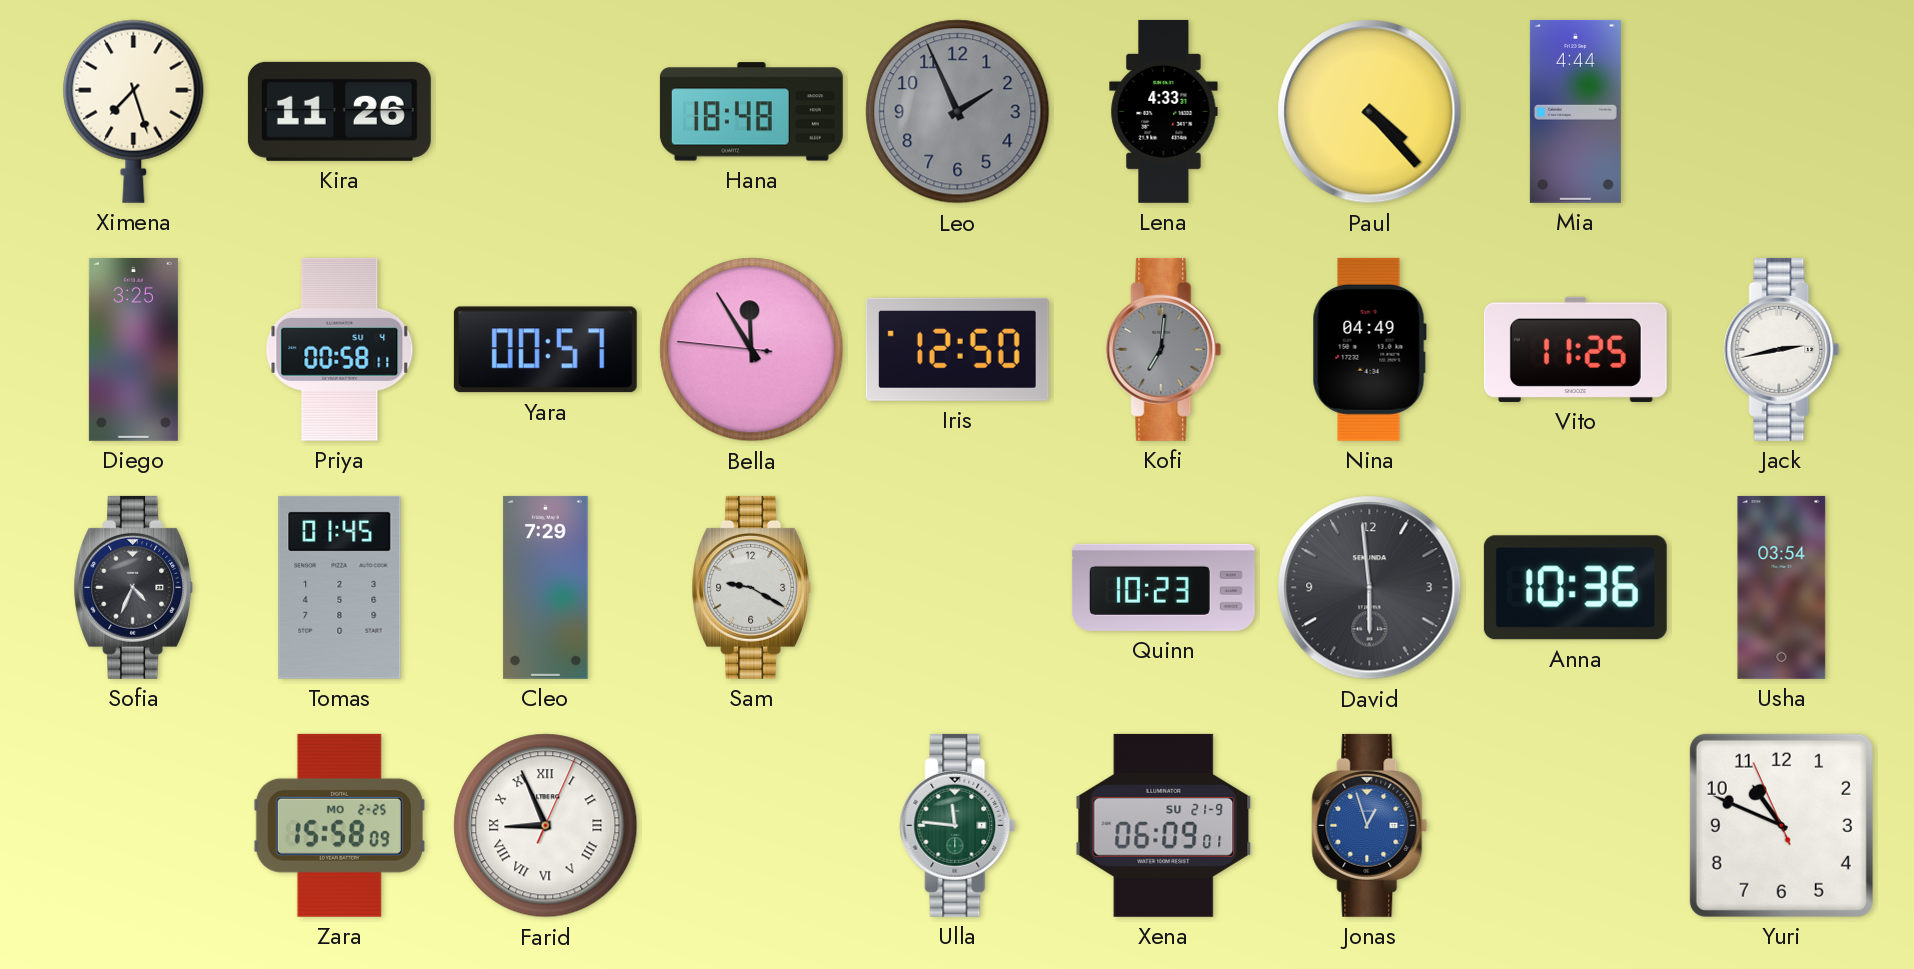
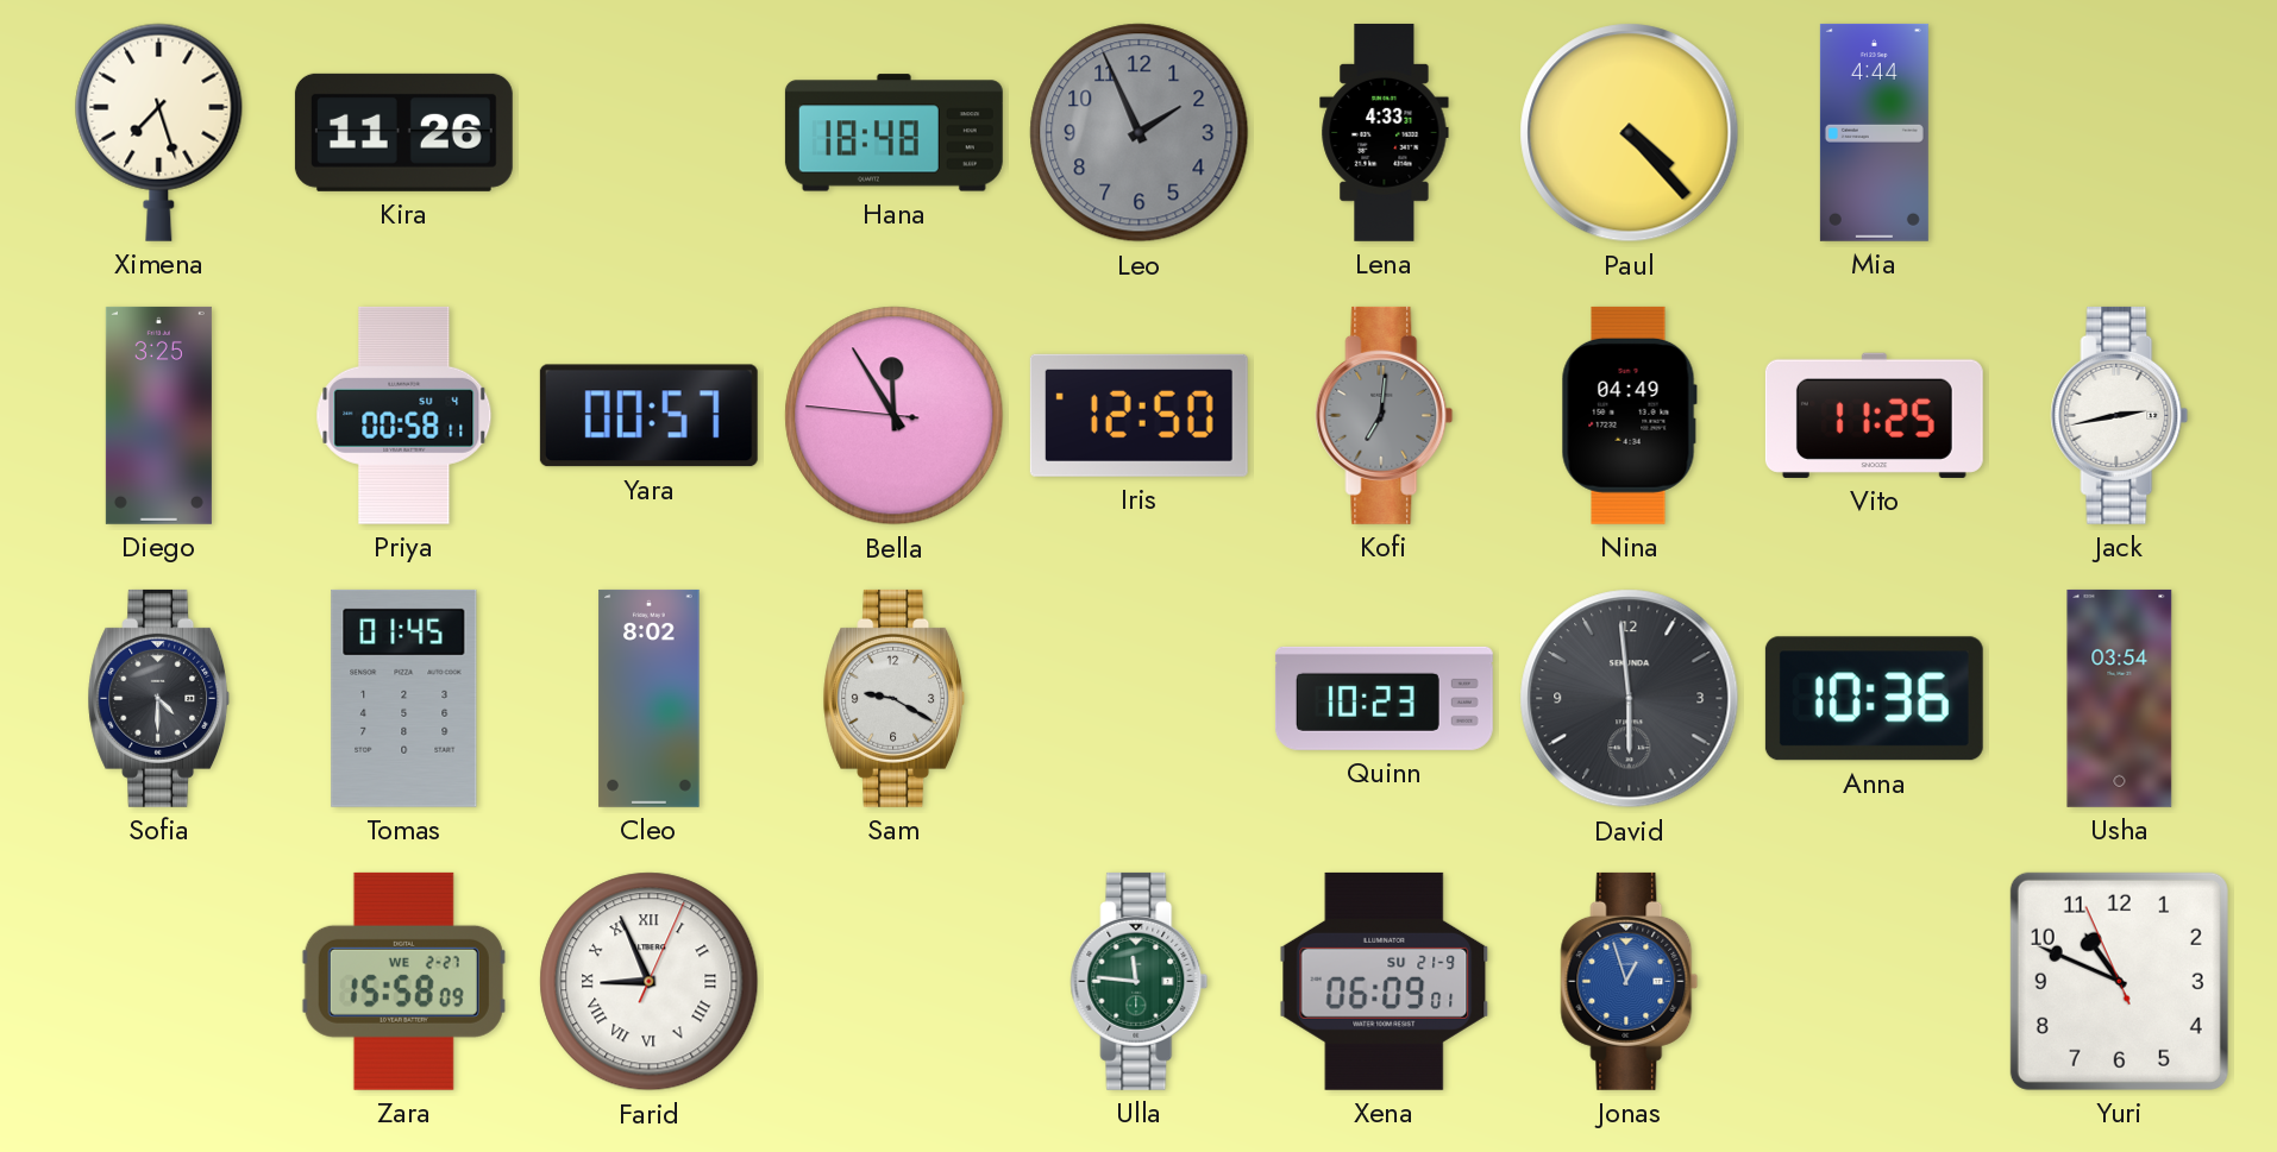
Sofia: 4:34 -> 4:30
Cleo: 7:29 -> 8:02
Zara date: MO 2-25 -> WE 2-27
